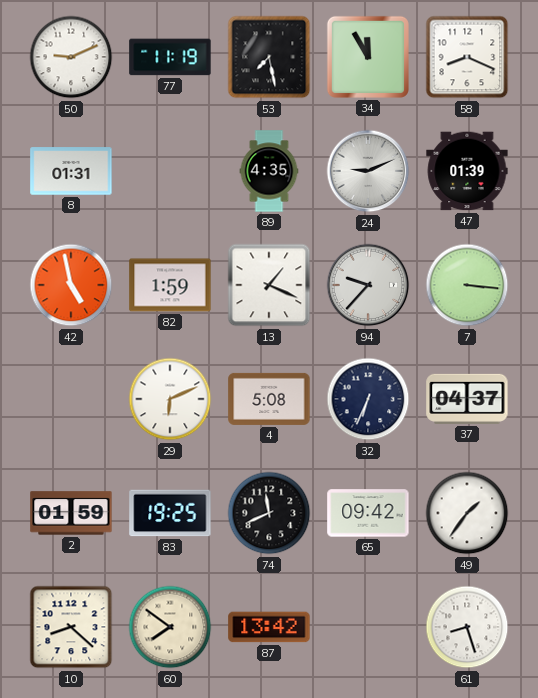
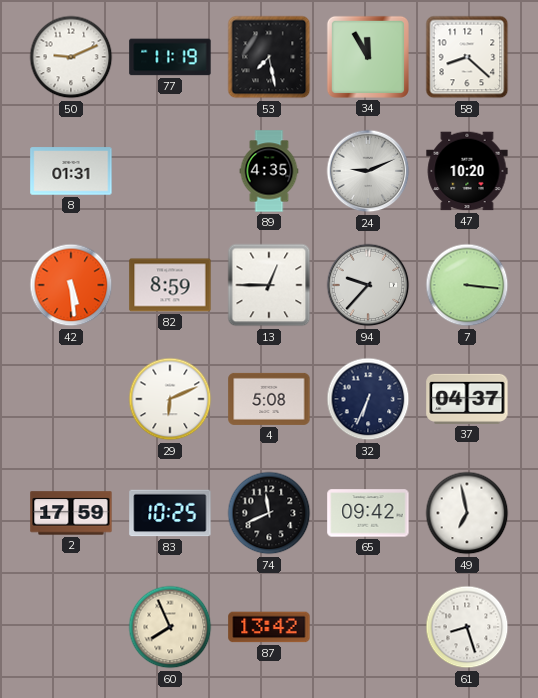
58: 8:19 -> 8:22
47: 01:39 -> 10:20
42: 4:58 -> 5:29
82: 1:59 -> 8:59
13: 1:19 -> 12:45
2: 01:59 -> 17:59
83: 19:25 -> 10:25
49: 1:36 -> 6:58
10: 8:22 -> none
60: 7:51 -> 7:56
